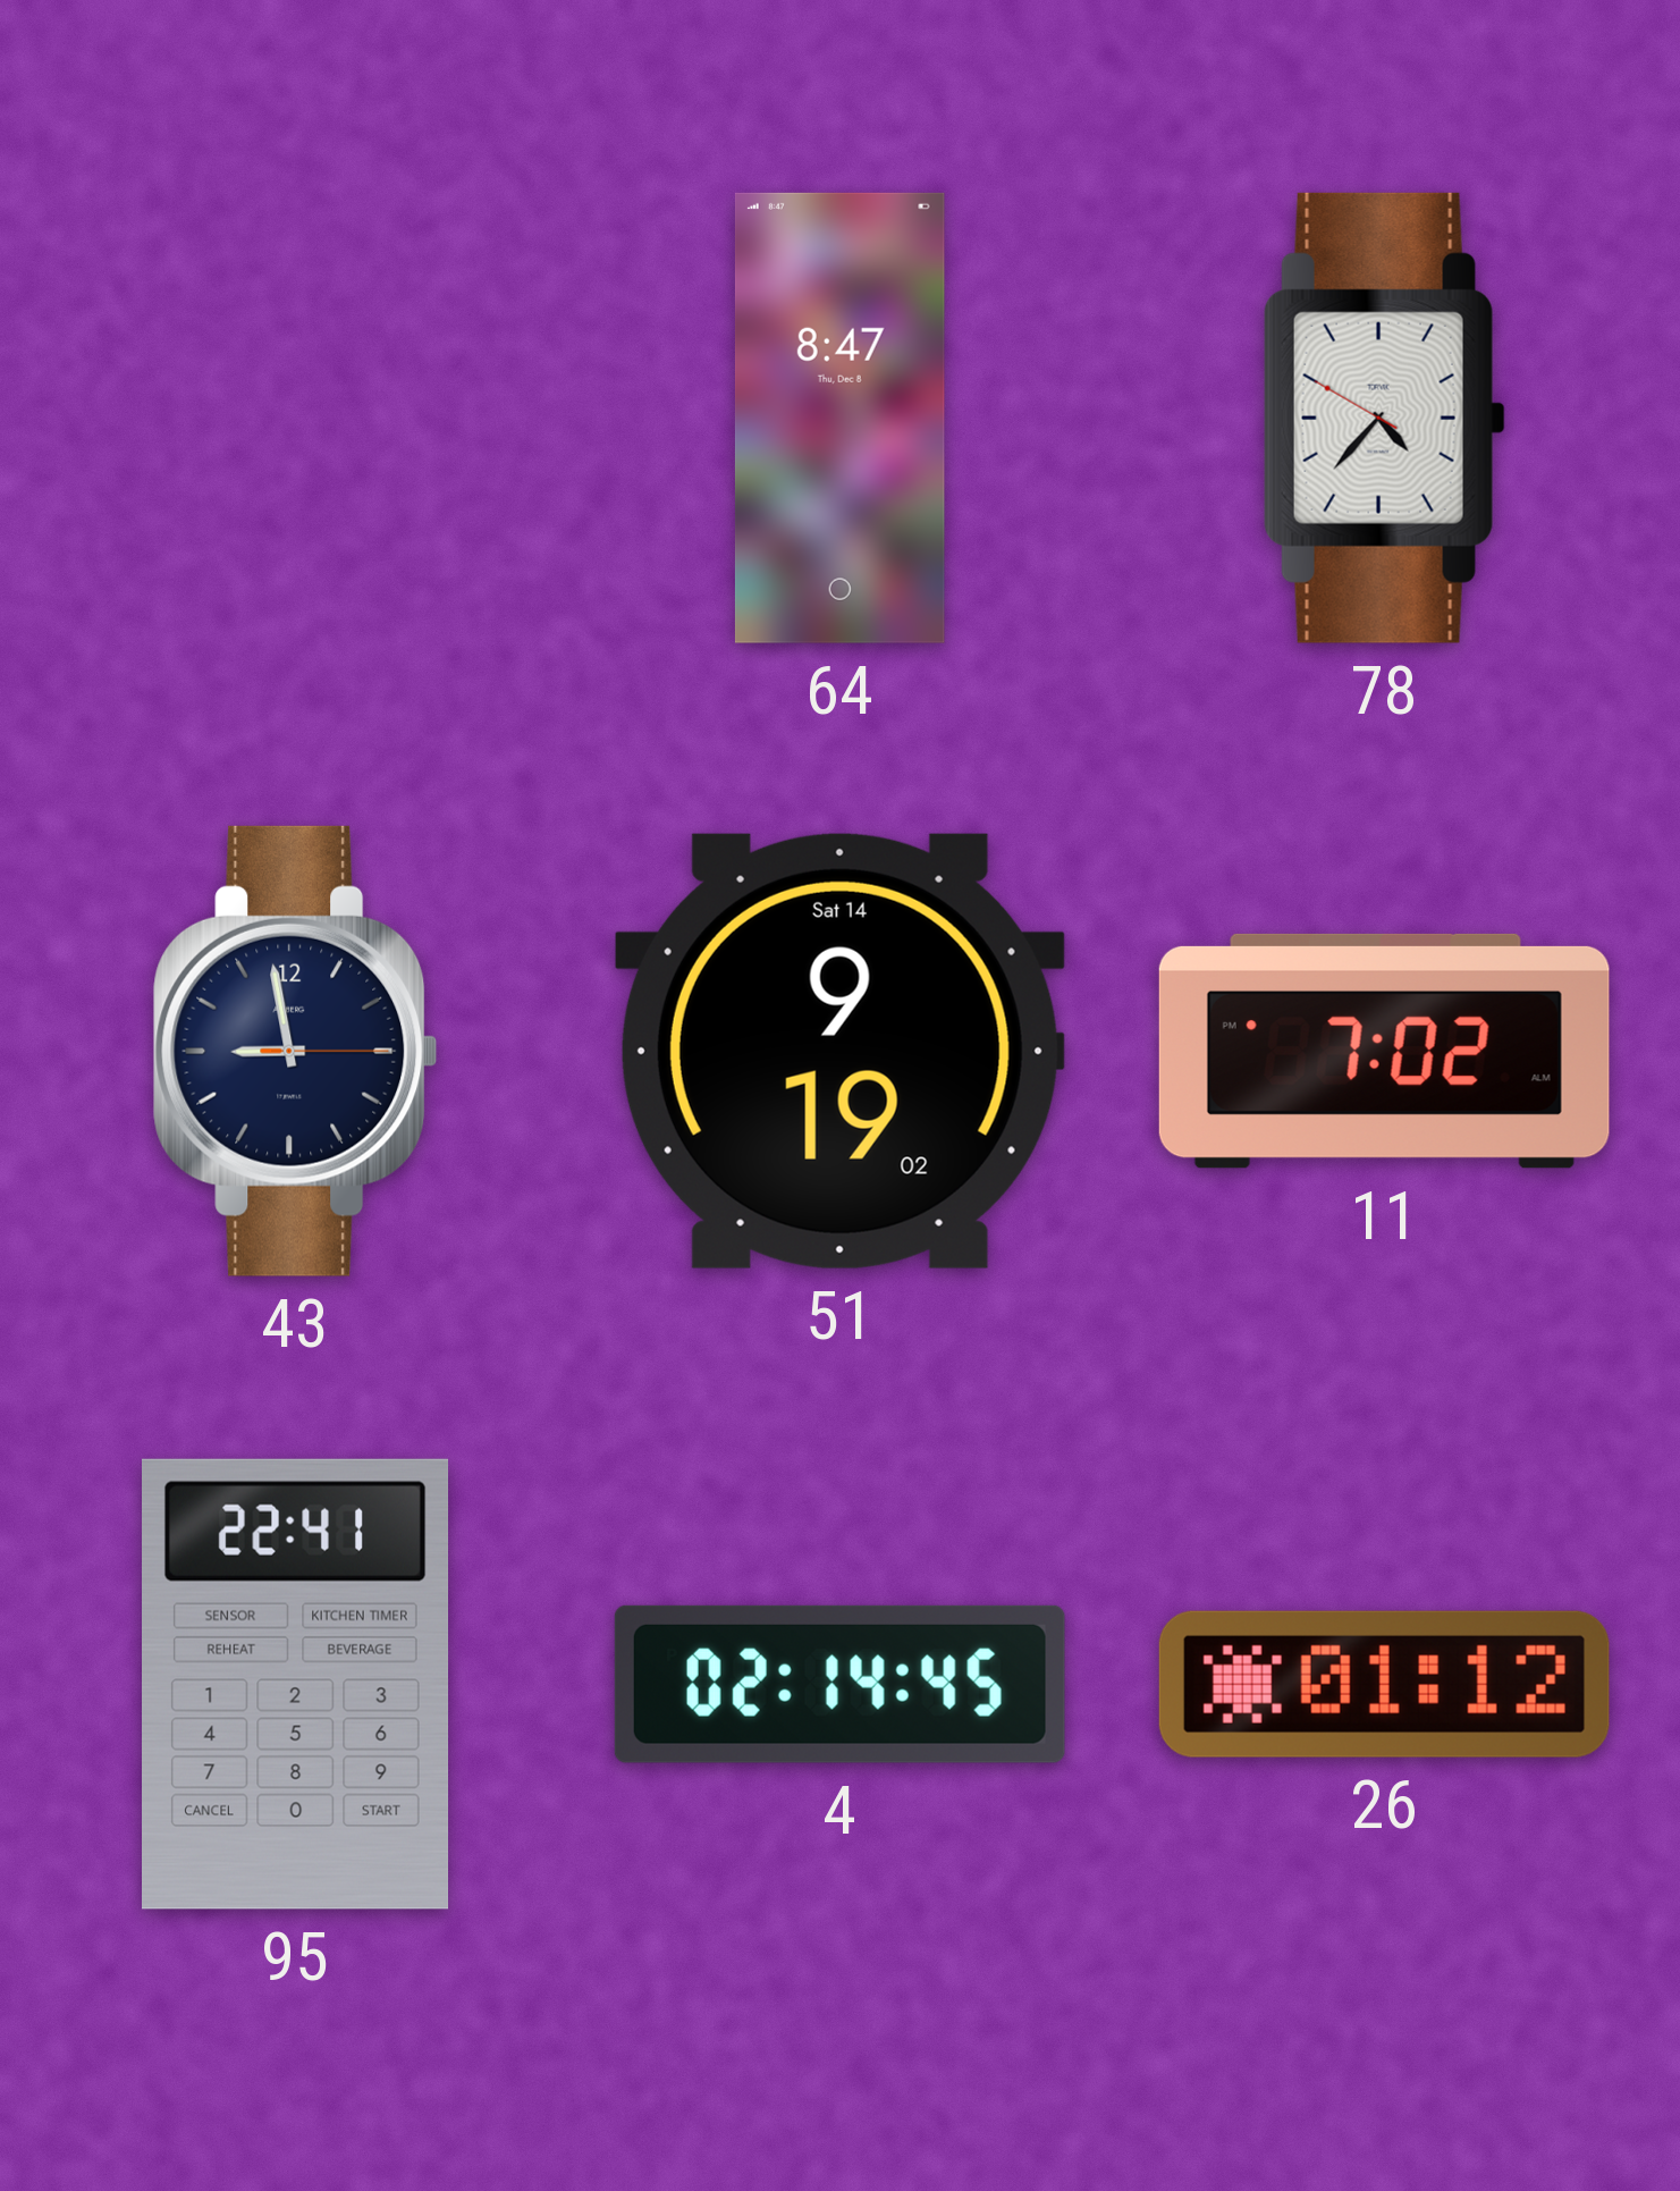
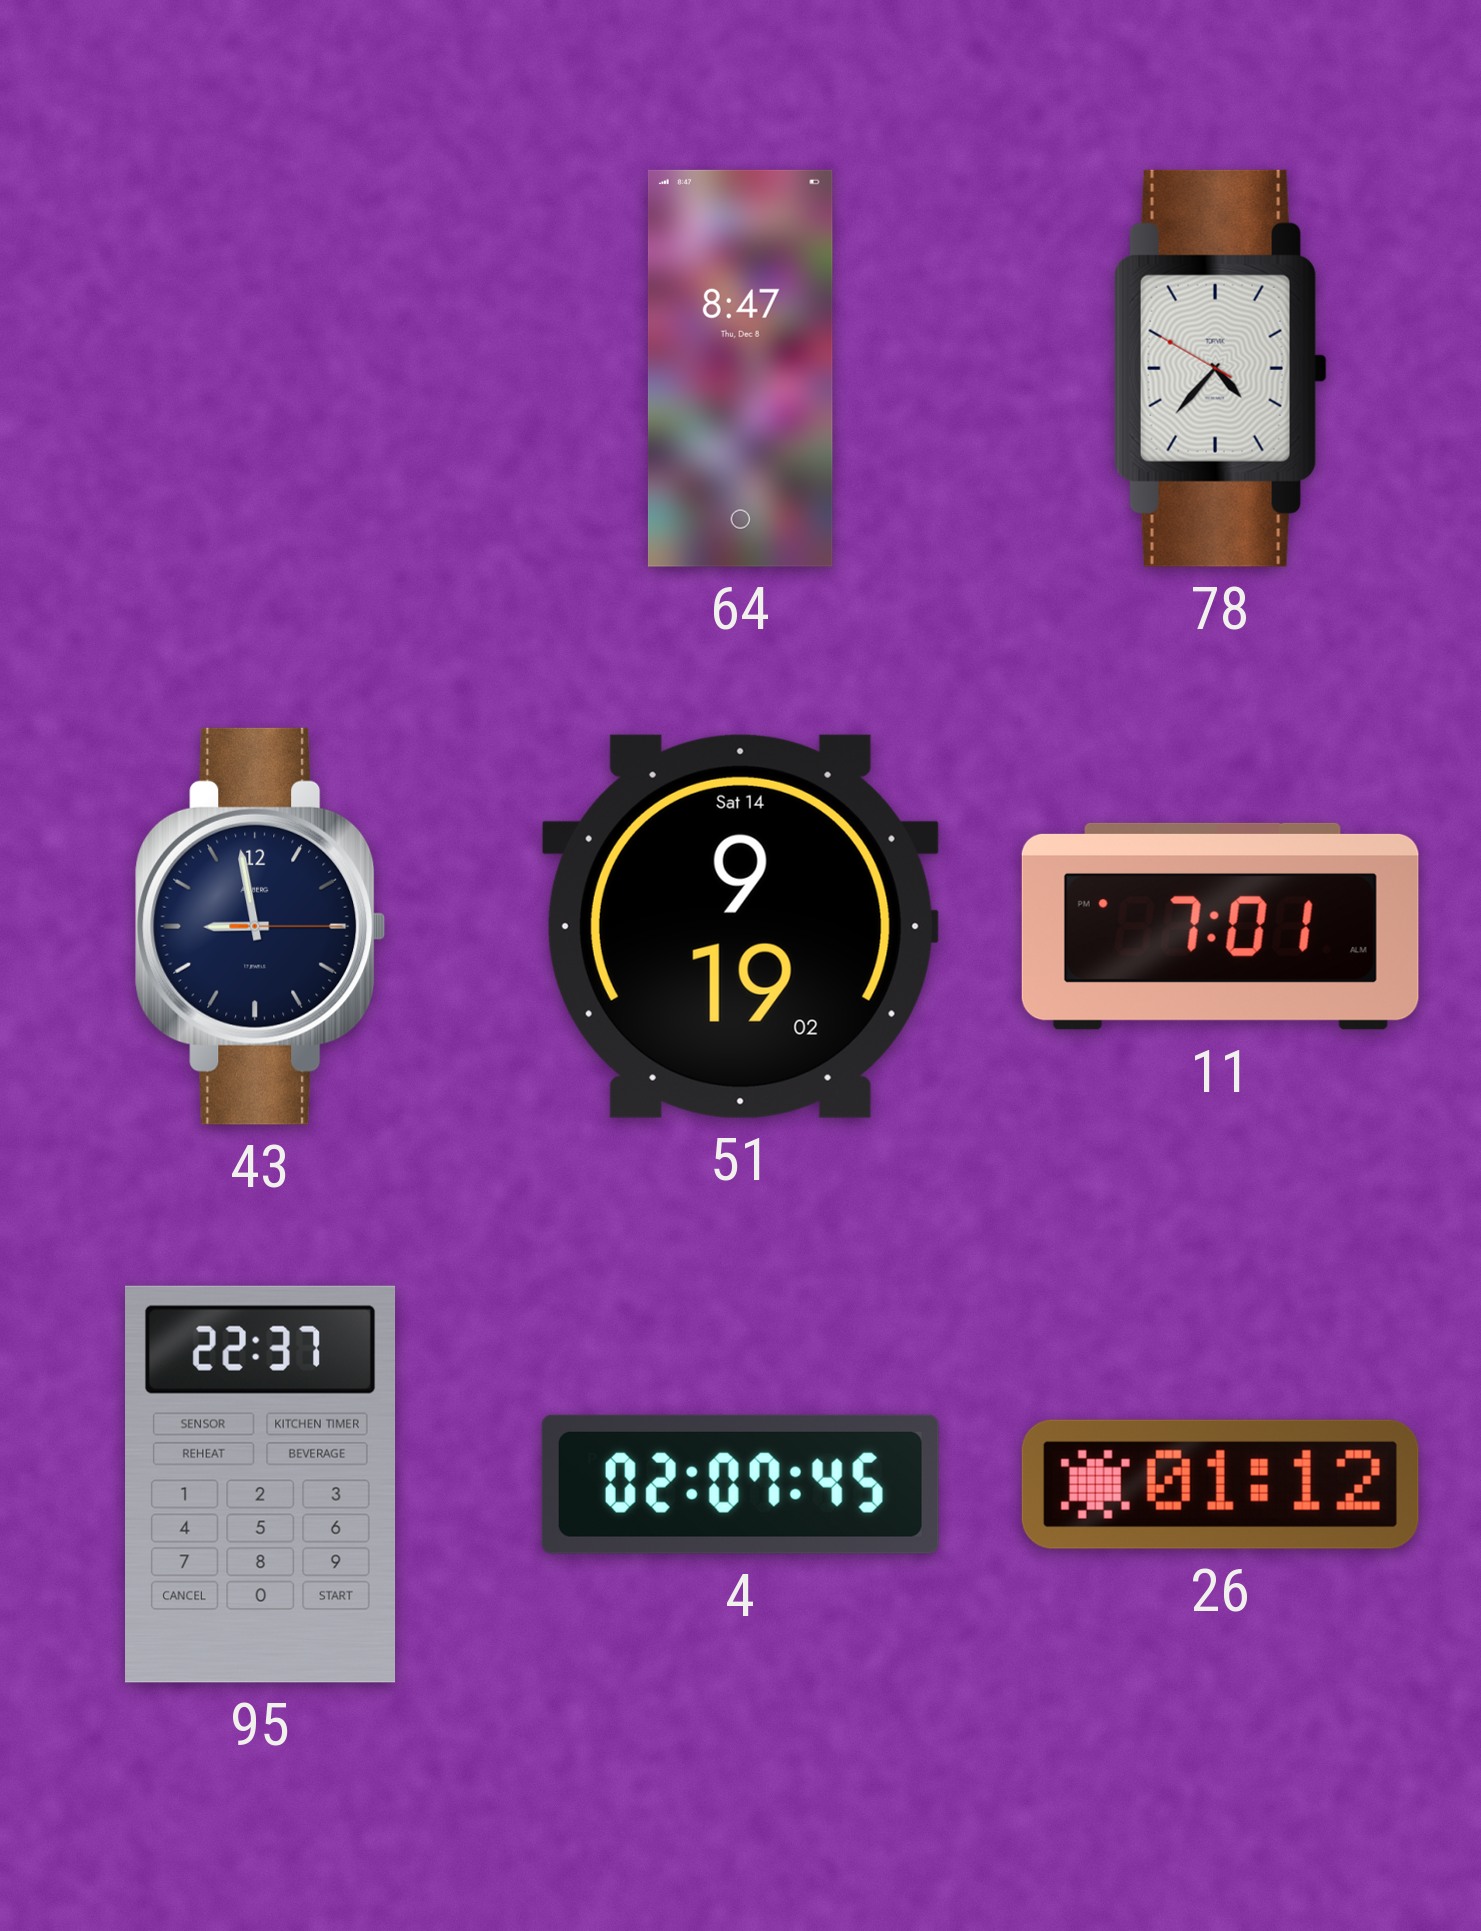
11: 7:02 -> 7:01
95: 22:41 -> 22:37
4: 02:14 -> 02:07
